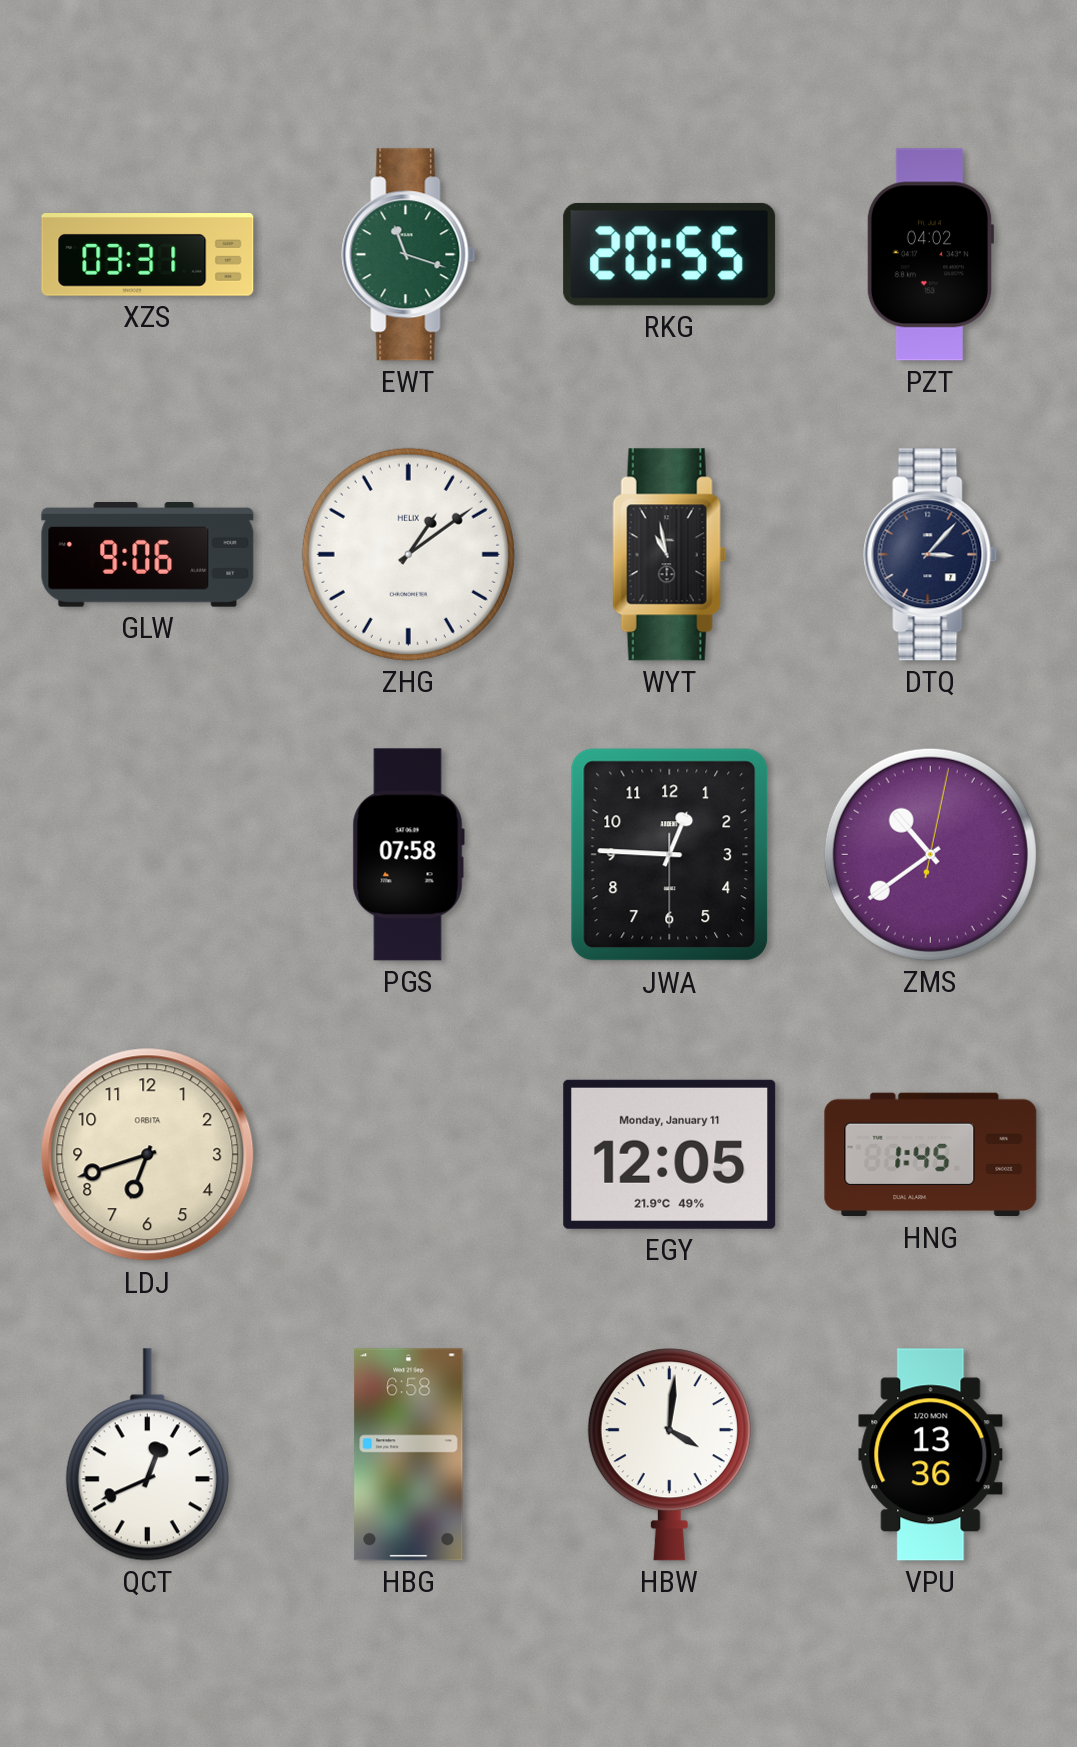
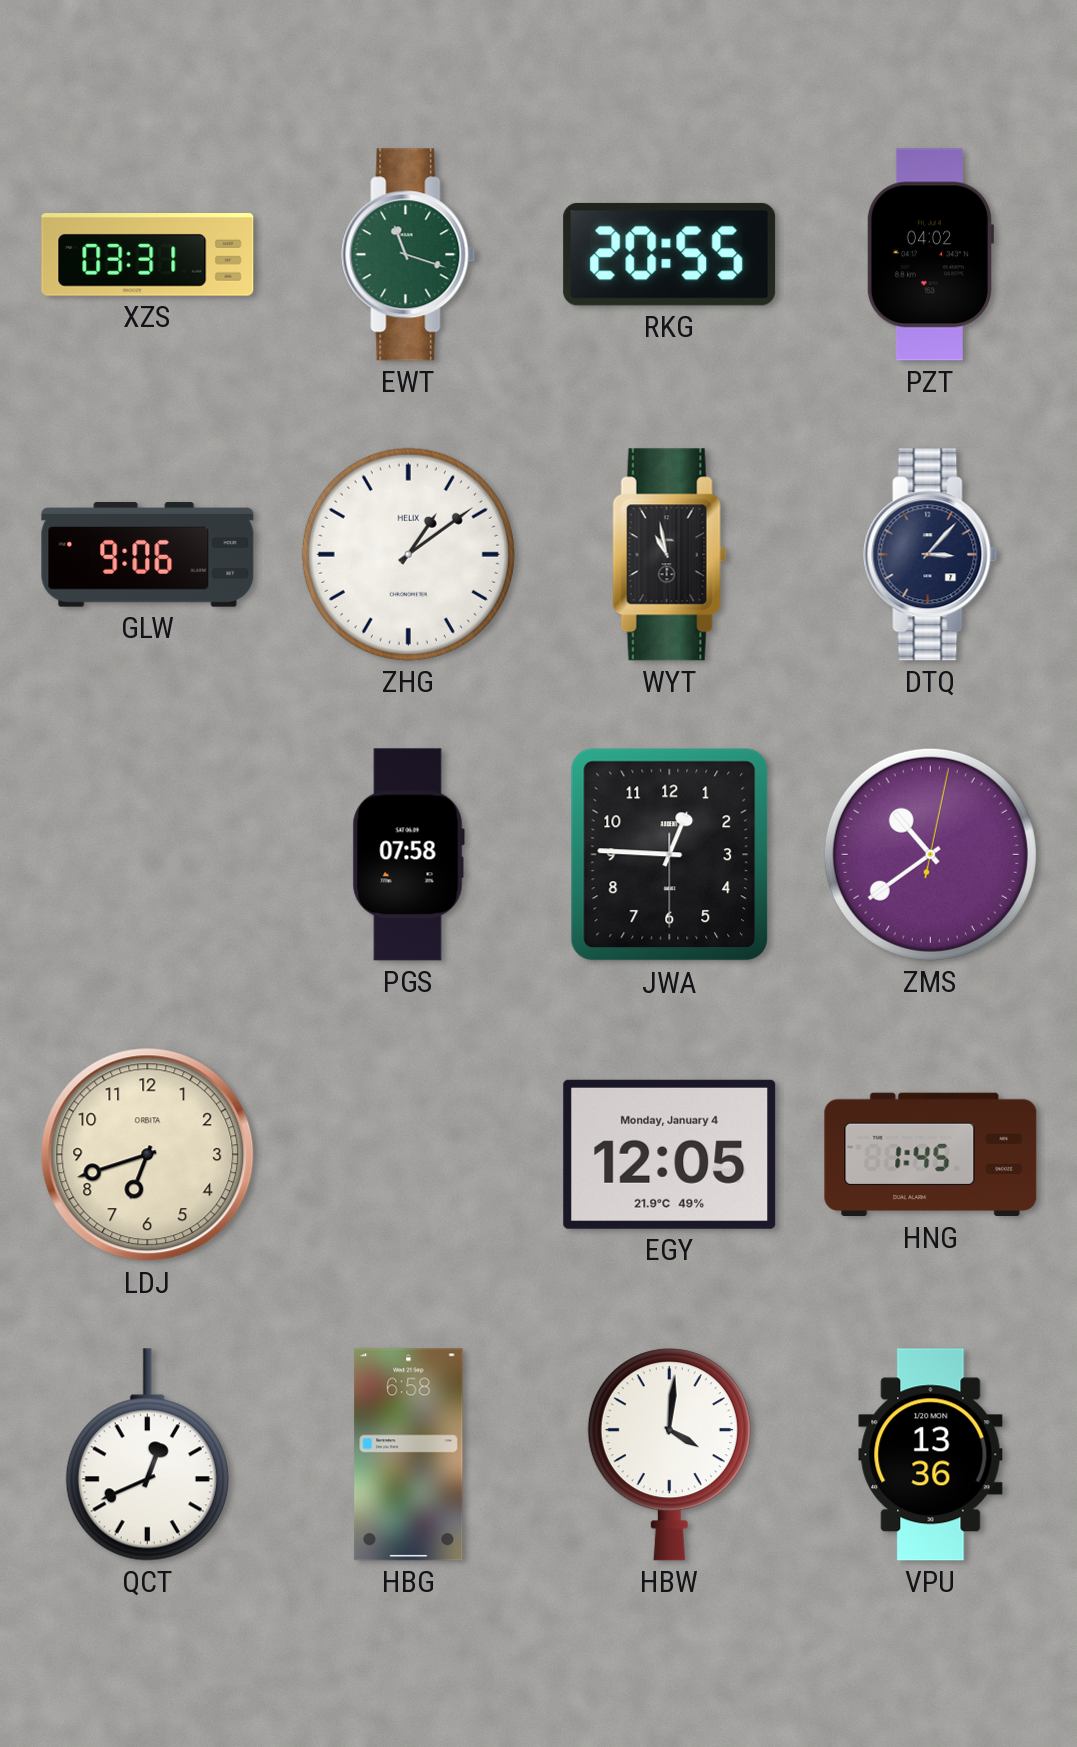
EGY date: Monday, January 11 -> Monday, January 4
